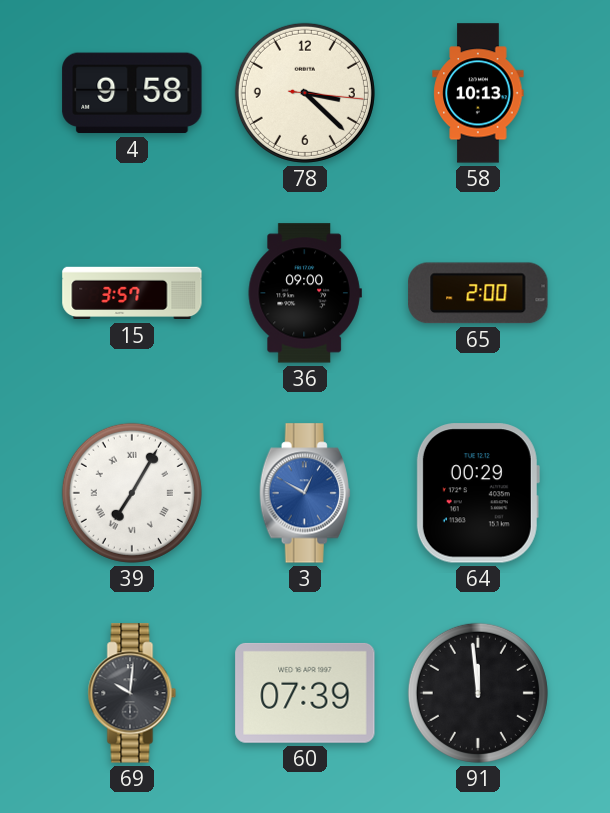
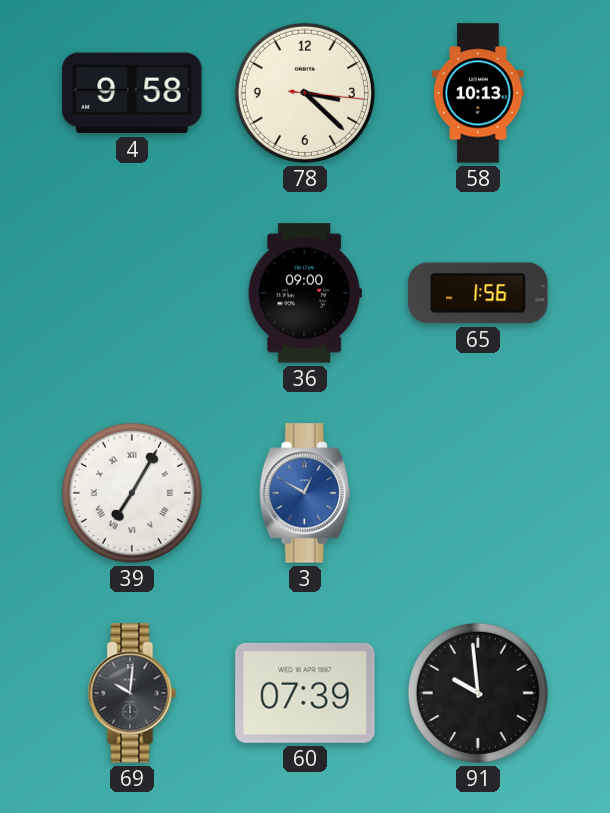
15: 3:57 -> none
65: 2:00 -> 1:56
64: 00:29 -> none
91: 11:59 -> 9:59
